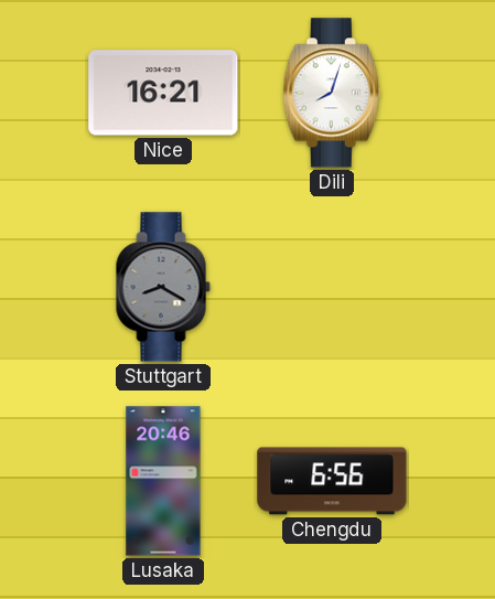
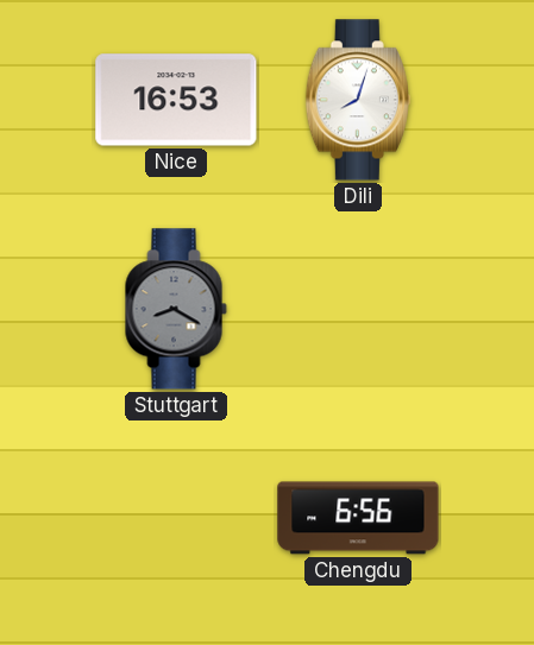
Nice: 16:21 -> 16:53
Lusaka: 20:46 -> none
